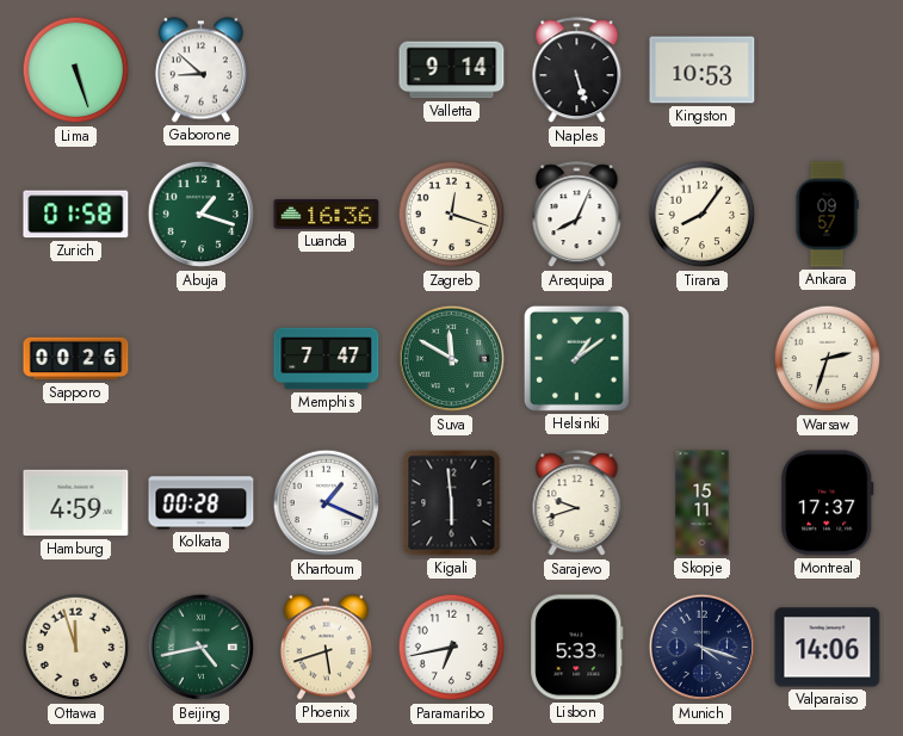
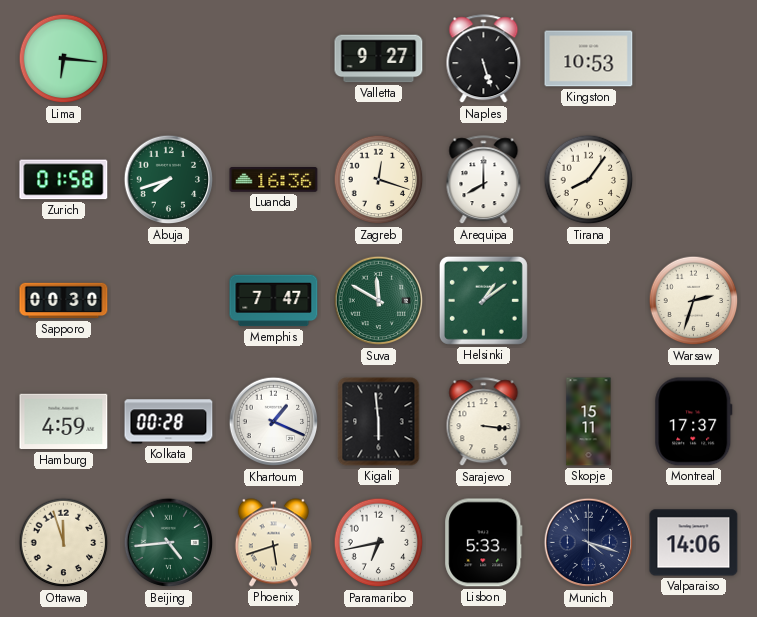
Lima: 5:27 -> 6:16
Gaborone: 8:52 -> none
Valletta: 9:14 -> 9:27
Abuja: 1:18 -> 7:42
Arequipa: 8:04 -> 8:00
Ankara: 09:57 -> none
Sapporo: 00:26 -> 00:30
Sarajevo: 9:42 -> 3:16
Beijing: 4:43 -> 4:44
